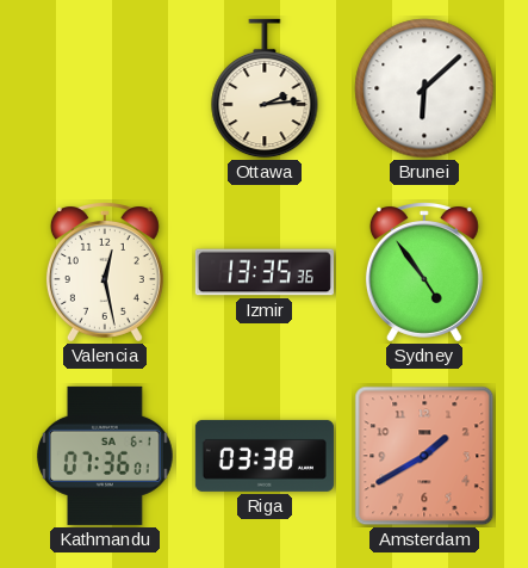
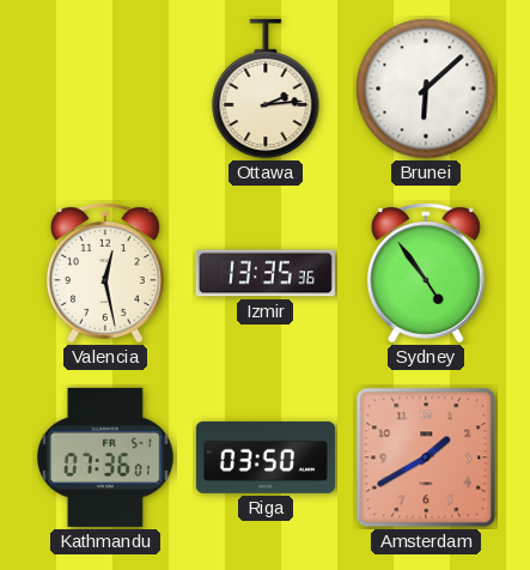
Kathmandu date: SA 6-1 -> FR 5-1
Riga: 03:38 -> 03:50
